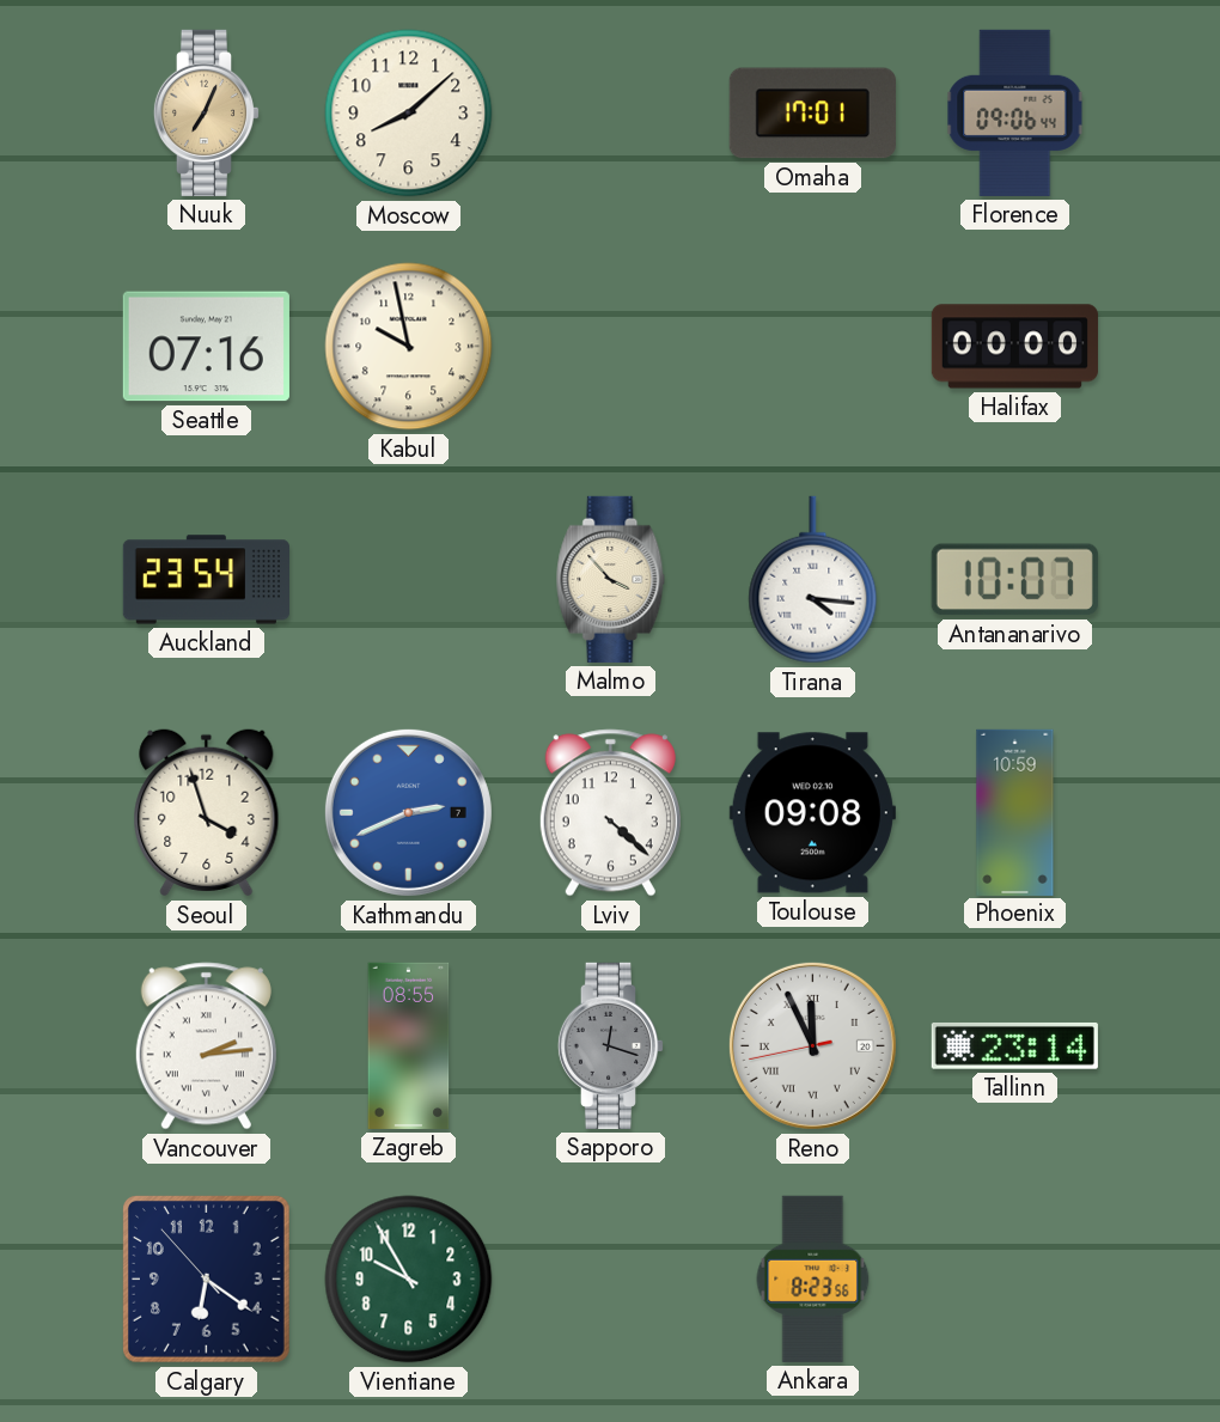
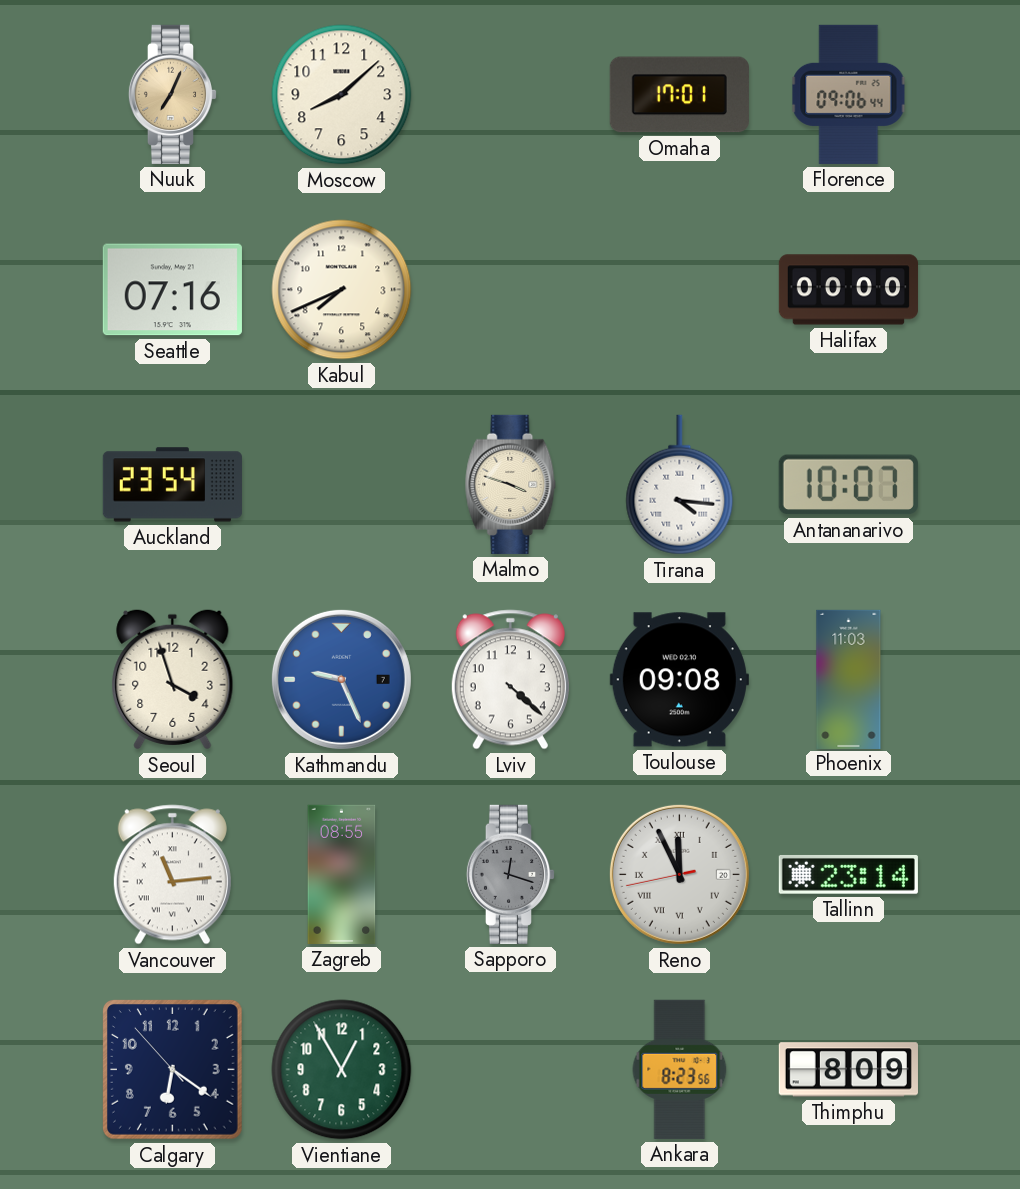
Kabul: 9:58 -> 7:41
Malmo: 3:53 -> 3:48
Kathmandu: 2:41 -> 9:26
Phoenix: 10:59 -> 11:03
Vancouver: 2:14 -> 11:14
Vientiane: 9:55 -> 12:55
Thimphu: none -> 8:09
